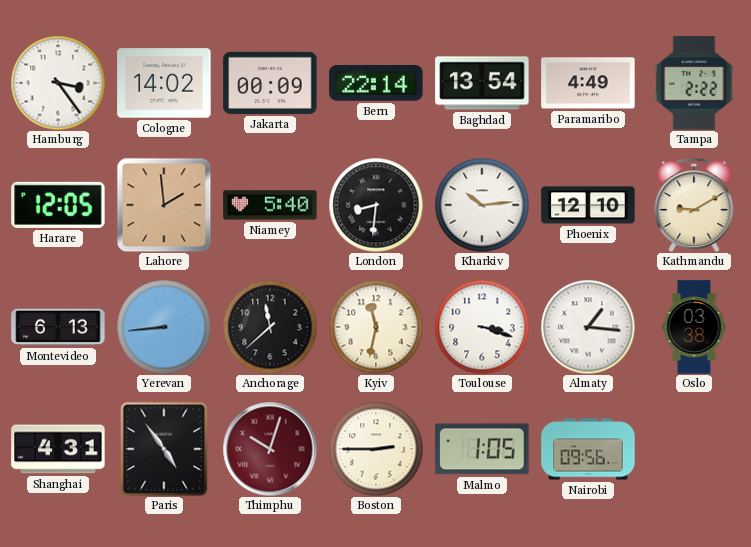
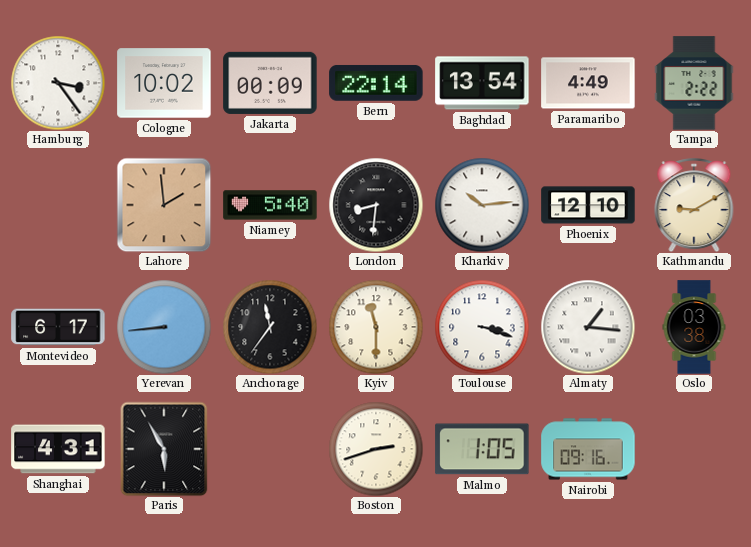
Cologne: 14:02 -> 10:02
Harare: 12:05 -> none
Montevideo: 6:13 -> 6:17
Anchorage: 11:38 -> 11:36
Kyiv: 11:32 -> 11:30
Paris: 4:54 -> 5:55
Thimphu: 10:03 -> none
Boston: 2:45 -> 2:42
Nairobi: 09:56 -> 09:16
